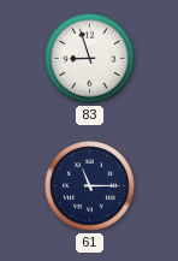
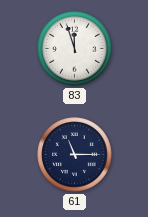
83: 8:57 -> 11:57
